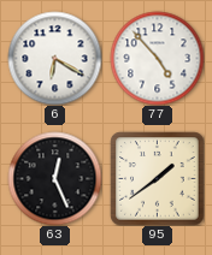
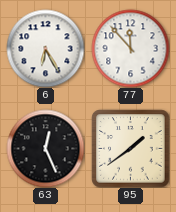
6: 6:20 -> 6:25
77: 4:53 -> 11:53
